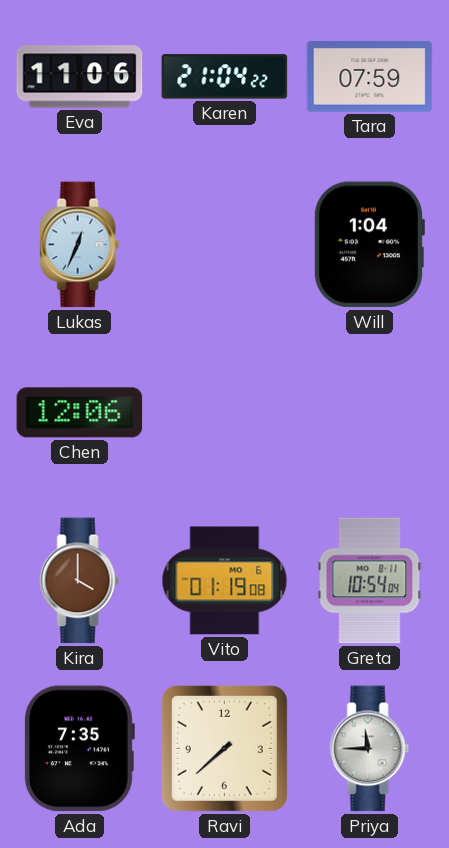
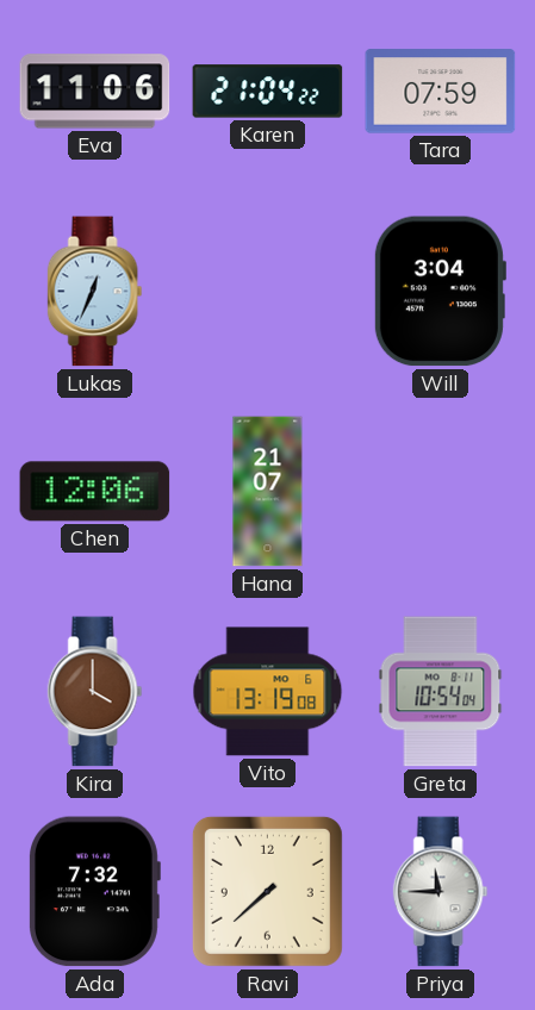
Will: 1:04 -> 3:04
Hana: none -> 21:07
Vito: 01:19 -> 13:19
Ada: 7:35 -> 7:32
